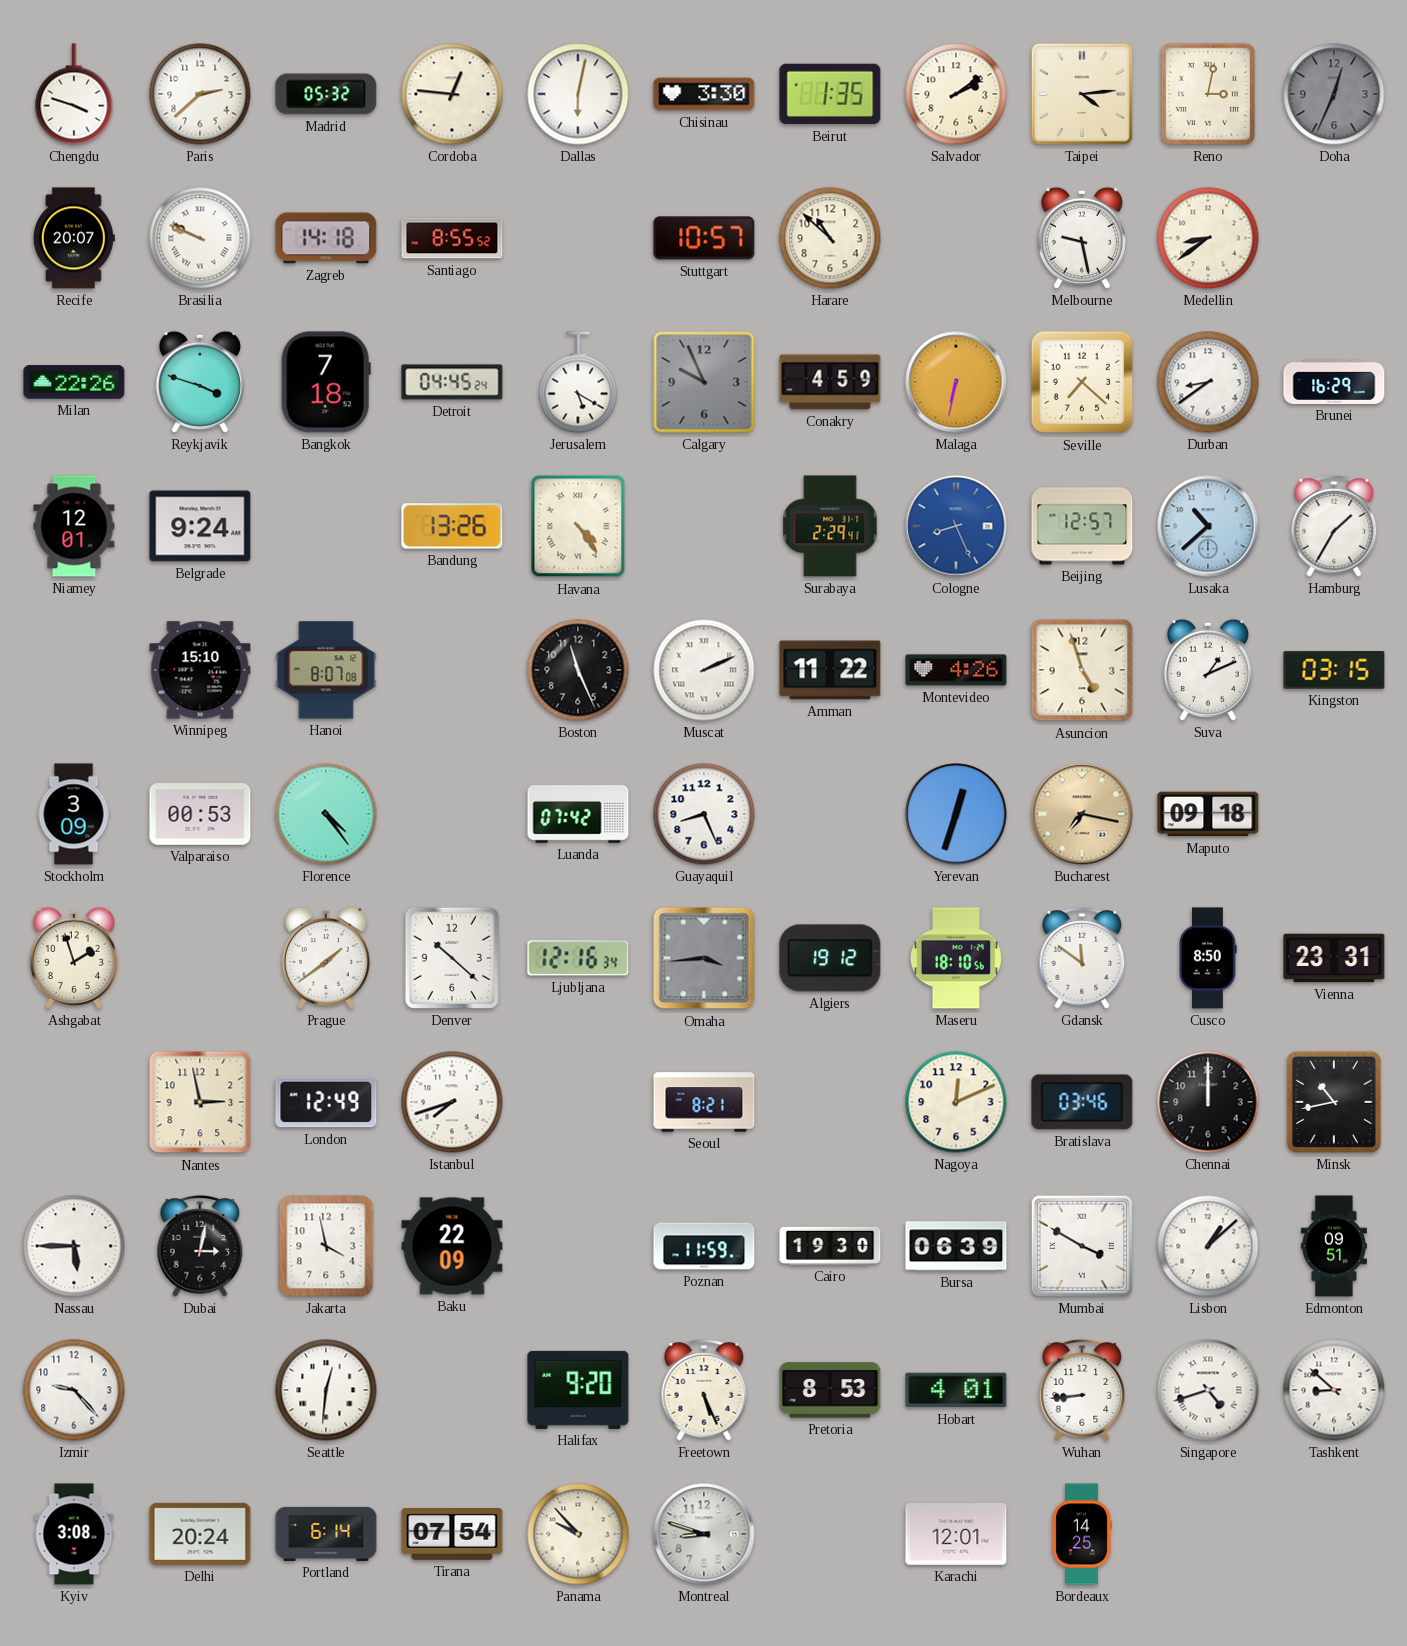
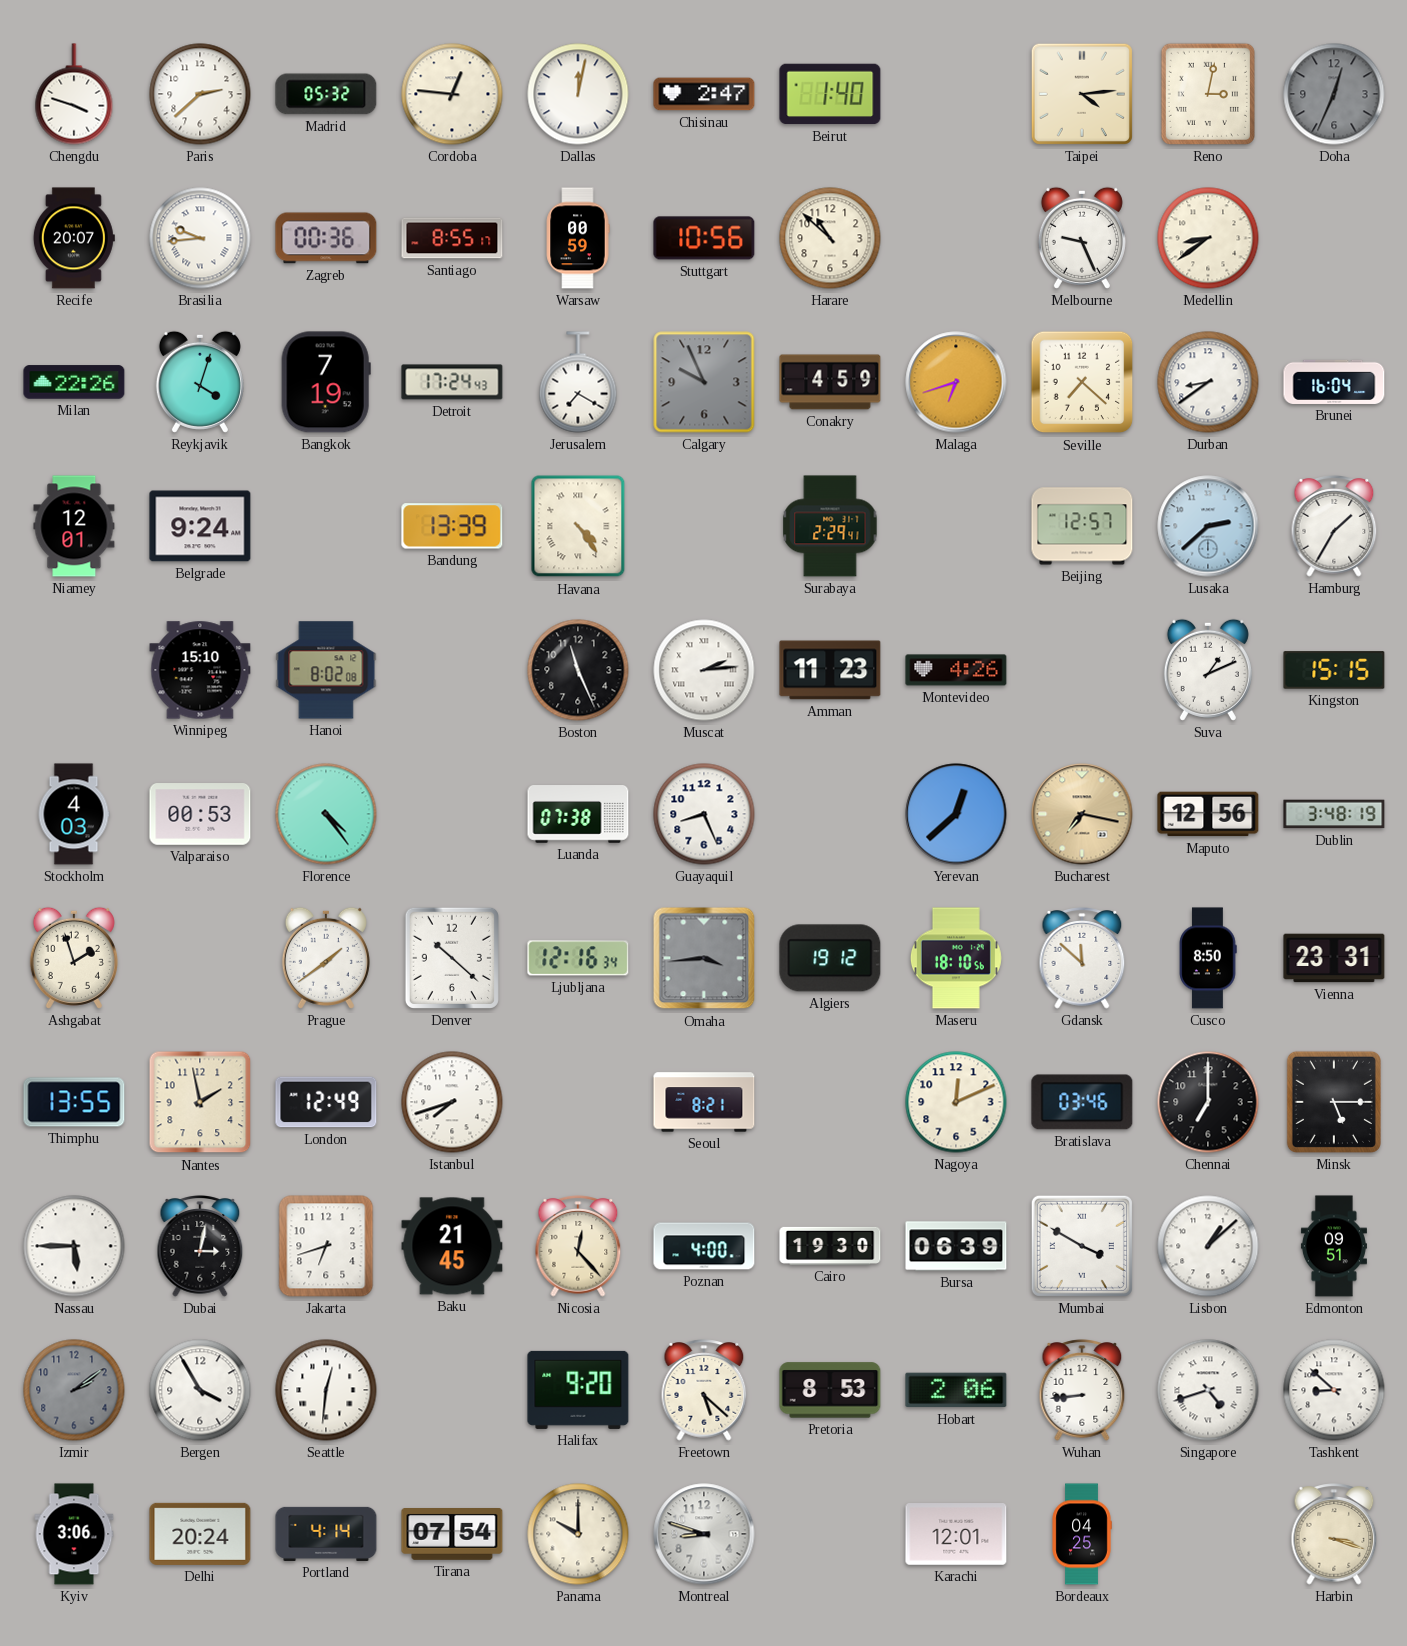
Dallas: 6:02 -> 12:02
Chisinau: 3:30 -> 2:47
Beirut: 1:35 -> 1:40
Salvador: 2:09 -> none
Brasilia: 9:49 -> 9:44
Zagreb: 14:18 -> 00:36
Santiago: 8:55:52 -> 8:55:17
Warsaw: none -> 00:59
Stuttgart: 10:57 -> 10:56
Melbourne: 9:28 -> 9:26
Reykjavik: 3:48 -> 4:03
Bangkok: 7:18 -> 7:19
Detroit: 04:45 -> 17:24
Jerusalem: 5:20 -> 7:20
Malaga: 6:32 -> 6:42
Brunei: 16:29 -> 16:04
Bandung: 13:26 -> 13:39
Cologne: 8:26 -> none
Lusaka: 10:38 -> 2:38
Hanoi: 8:07 -> 8:02
Muscat: 2:11 -> 2:14
Amman: 11:22 -> 11:23
Asuncion: 4:57 -> none
Kingston: 03:15 -> 15:15
Stockholm: 3:09 -> 4:03
Luanda: 07:42 -> 07:38
Yerevan: 12:33 -> 12:38
Maputo: 09:18 -> 12:56
Dublin: none -> 3:48
Gdansk: 11:51 -> 11:52
Thimphu: none -> 13:55
Nantes: 2:58 -> 1:58
Chennai: 12:00 -> 7:00
Minsk: 10:43 -> 5:15
Jakarta: 3:58 -> 6:42
Baku: 22:09 -> 21:45
Nicosia: none -> 12:23
Poznan: 11:59 -> 4:00
Izmir: 9:23 -> 2:09
Izmir dial: white -> grey
Bergen: none -> 3:55
Freetown: 5:26 -> 5:22
Hobart: 4:01 -> 2:06
Kyiv: 3:08 -> 3:06
Portland: 6:14 -> 4:14
Panama: 9:53 -> 10:00
Bordeaux: 14:25 -> 04:25
Harbin: none -> 3:18
